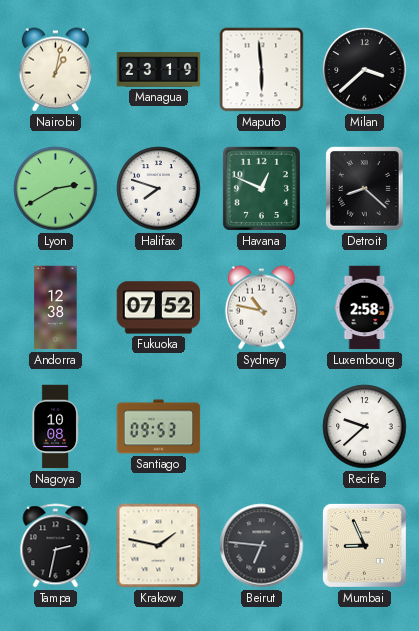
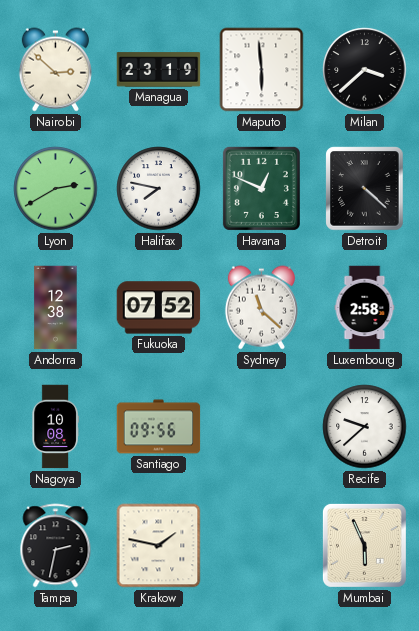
Nairobi: 1:02 -> 2:52
Halifax: 7:48 -> 7:47
Detroit: 8:22 -> 4:22
Sydney: 10:47 -> 11:22
Santiago: 09:53 -> 09:56
Beirut: 6:46 -> none
Mumbai: 8:56 -> 5:56
